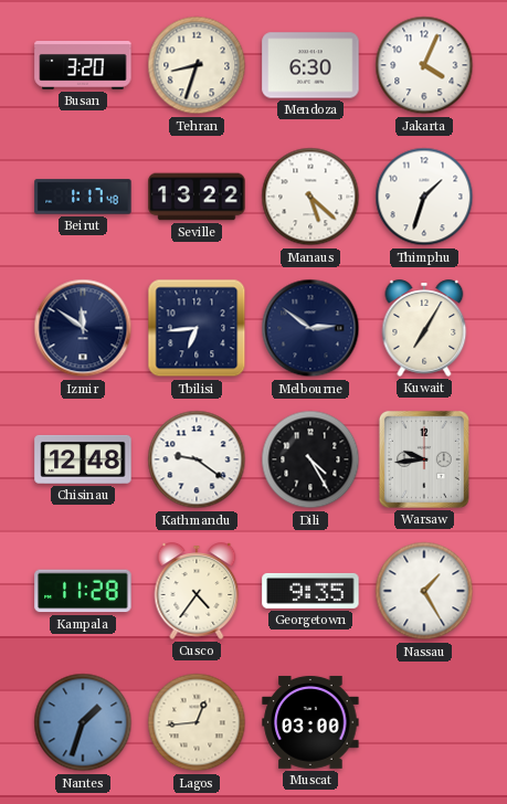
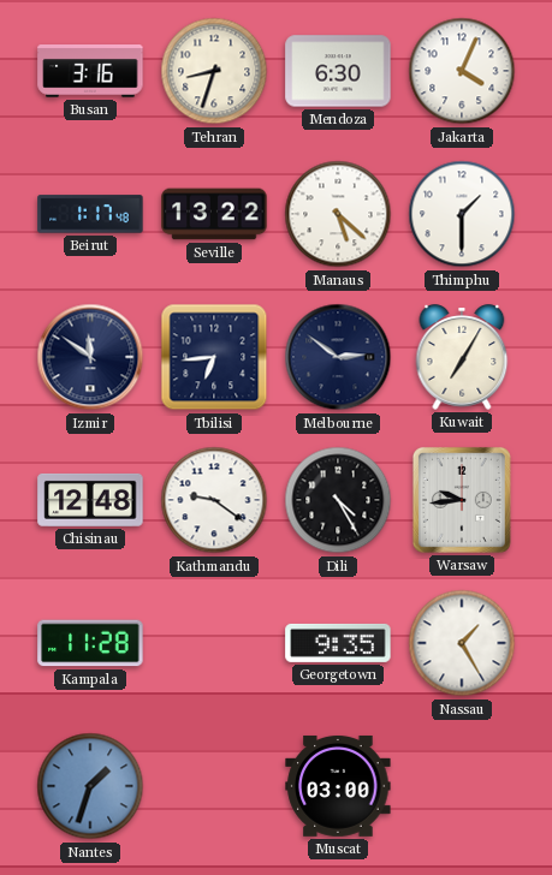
Busan: 3:20 -> 3:16
Thimphu: 1:33 -> 1:30
Cusco: 4:36 -> none
Lagos: 12:44 -> none
